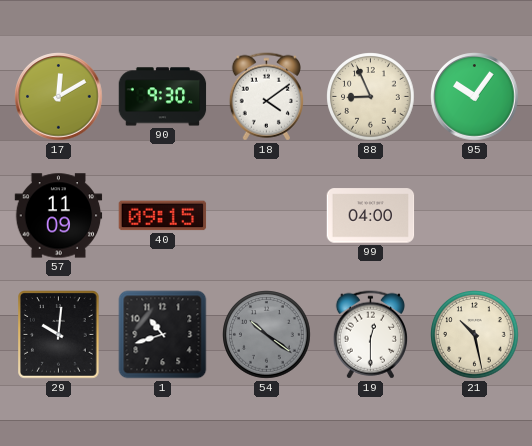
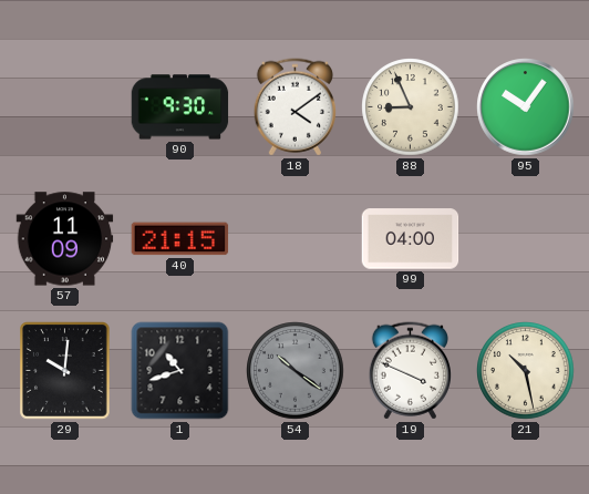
17: 12:10 -> none
40: 09:15 -> 21:15
19: 12:30 -> 3:49
